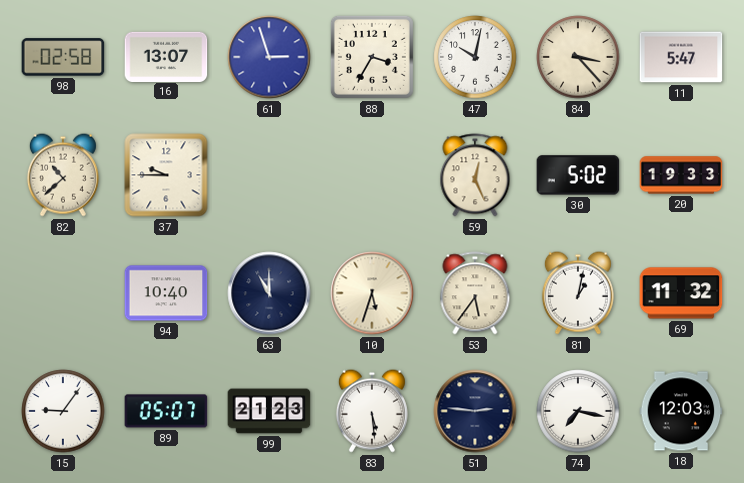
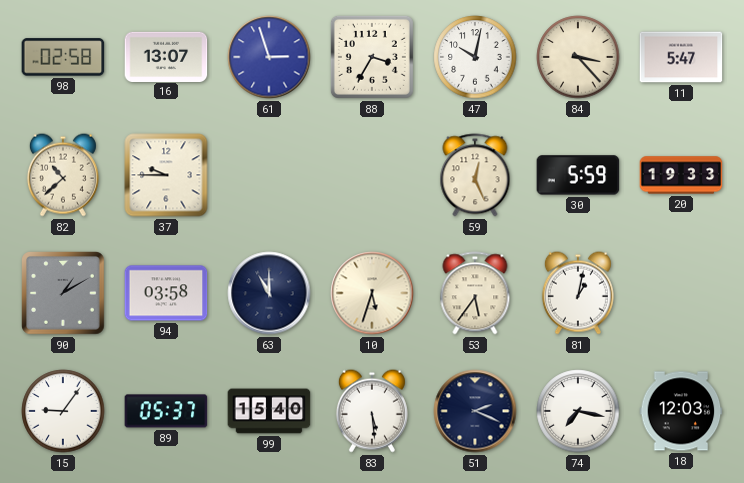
30: 5:02 -> 5:59
90: none -> 1:10
94: 10:40 -> 03:58
69: 11:32 -> none
89: 05:07 -> 05:37
99: 21:23 -> 15:40
51: 2:46 -> 2:19
